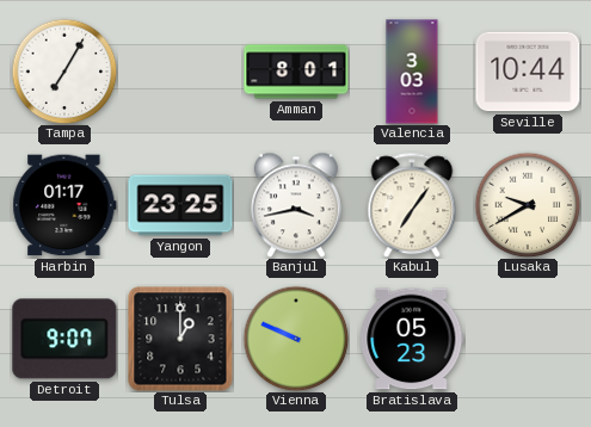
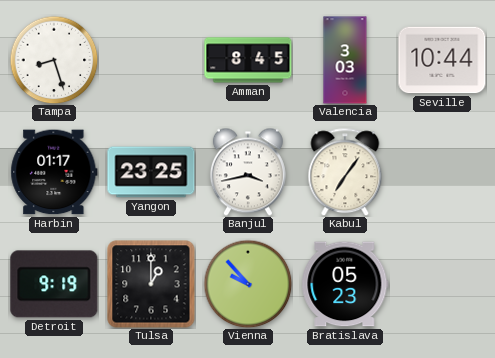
Tampa: 7:05 -> 8:27
Amman: 8:01 -> 8:45
Lusaka: 9:40 -> none
Detroit: 9:07 -> 9:19
Vienna: 9:49 -> 9:53
